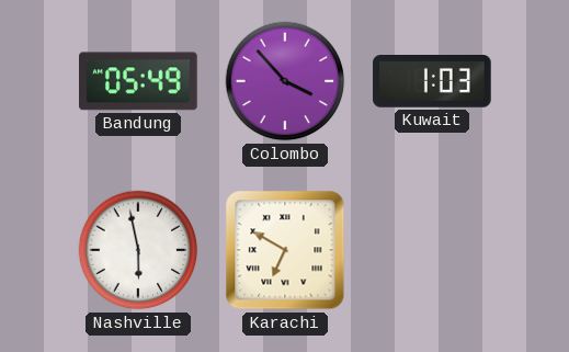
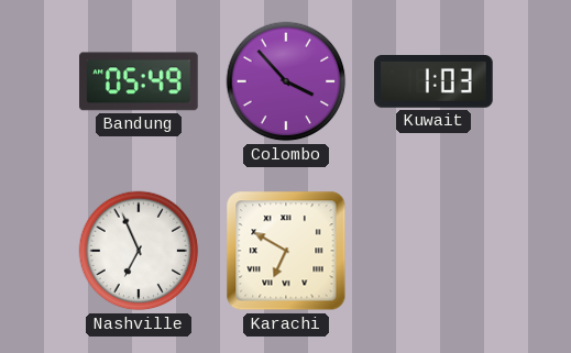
Nashville: 5:58 -> 6:56
